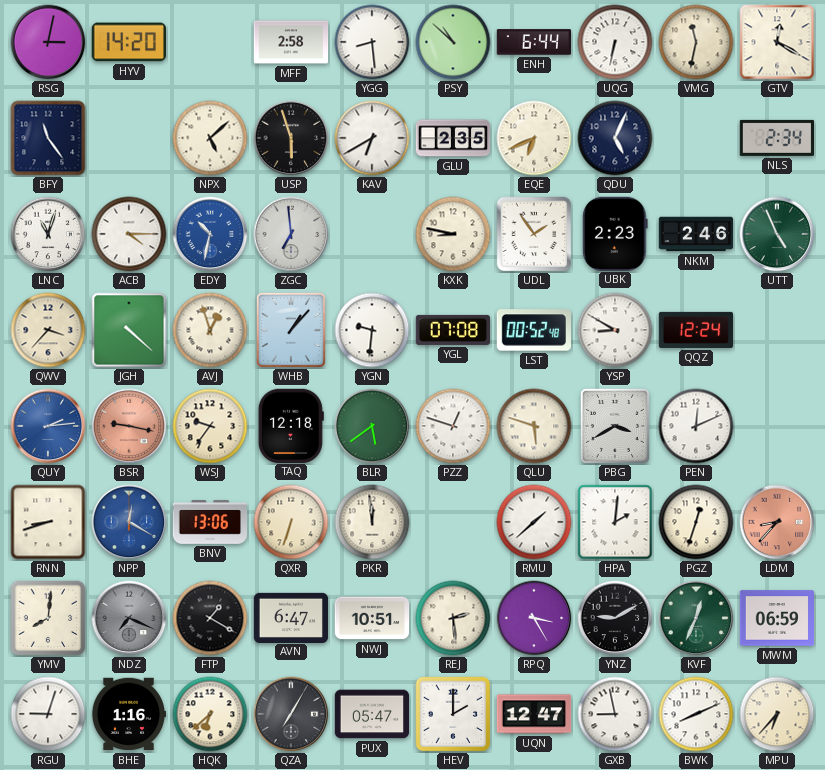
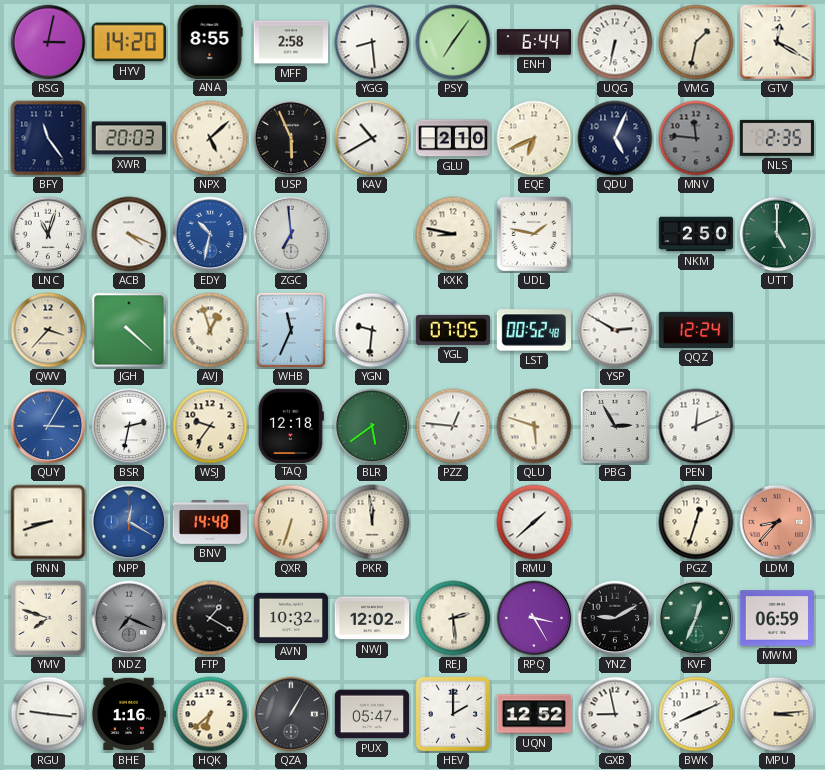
ANA: none -> 8:55
PSY: 10:52 -> 7:06
VMG: 11:32 -> 1:32
XWR: none -> 20:03
USP: 5:57 -> 5:56
KAV: 6:40 -> 10:40
GLU: 2:35 -> 2:10
MNV: none -> 11:46
NLS: 2:34 -> 2:35
ACB: 4:15 -> 4:19
UDL: 1:54 -> 1:47
UBK: 2:23 -> none
NKM: 2:46 -> 2:50
UTT: 4:56 -> 5:00
WHB: 1:07 -> 11:34
YGL: 07:08 -> 07:05
YSP: 8:50 -> 2:50
QUY: 2:14 -> 3:05
BSR: 9:17 -> 2:32
BSR dial: salmon -> white
PZZ: 12:48 -> 12:46
PBG: 3:40 -> 2:55
BNV: 13:06 -> 14:48
HPA: 2:01 -> none
YMV: 8:01 -> 7:48
AVN: 6:47 -> 10:32
NWJ: 10:51 -> 12:02
RGU: 9:03 -> 9:16
QZA: 7:05 -> 1:05
UQN: 12:47 -> 12:52
MPU: 6:37 -> 3:14
